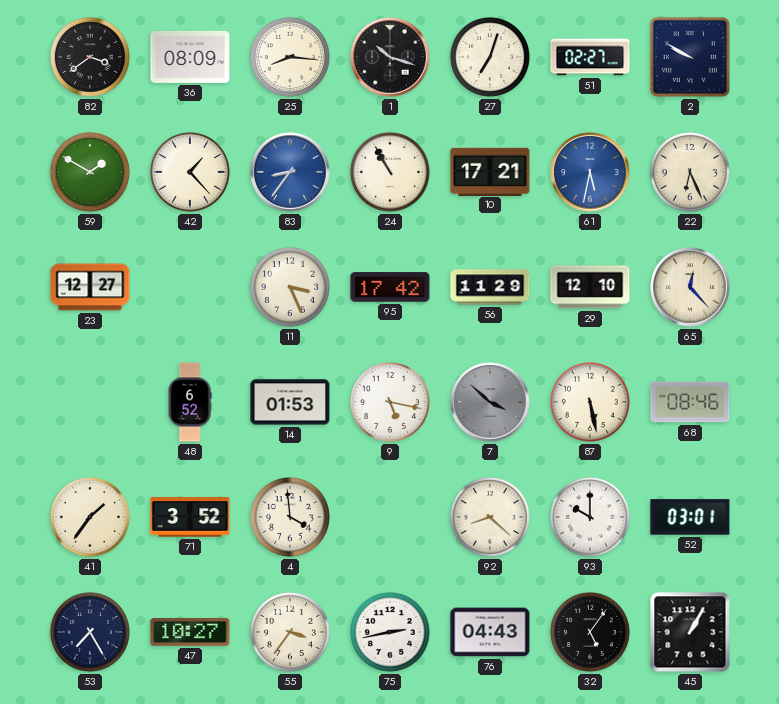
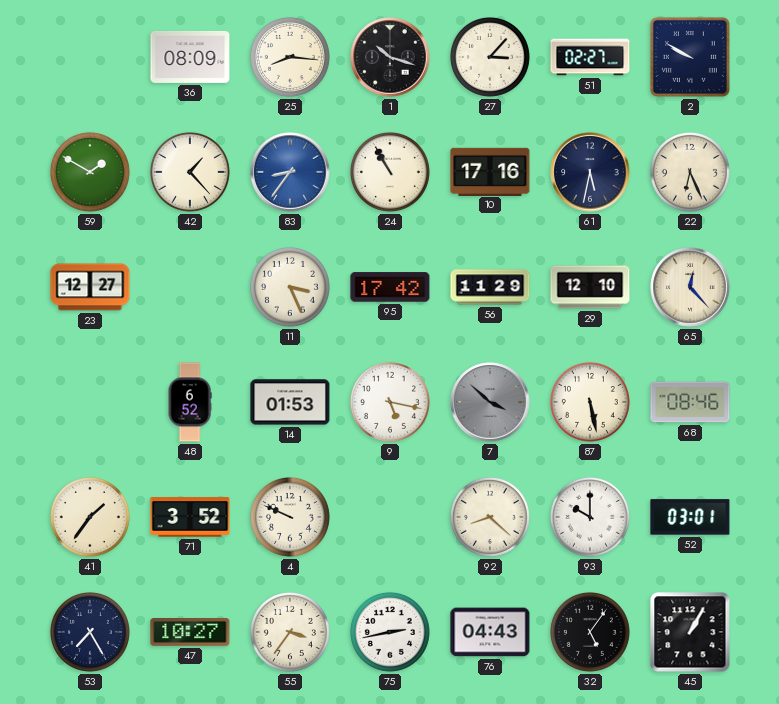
82: 3:39 -> none
27: 7:03 -> 3:07
10: 17:21 -> 17:16
61 dial: blue -> navy
4: 3:59 -> 9:49
